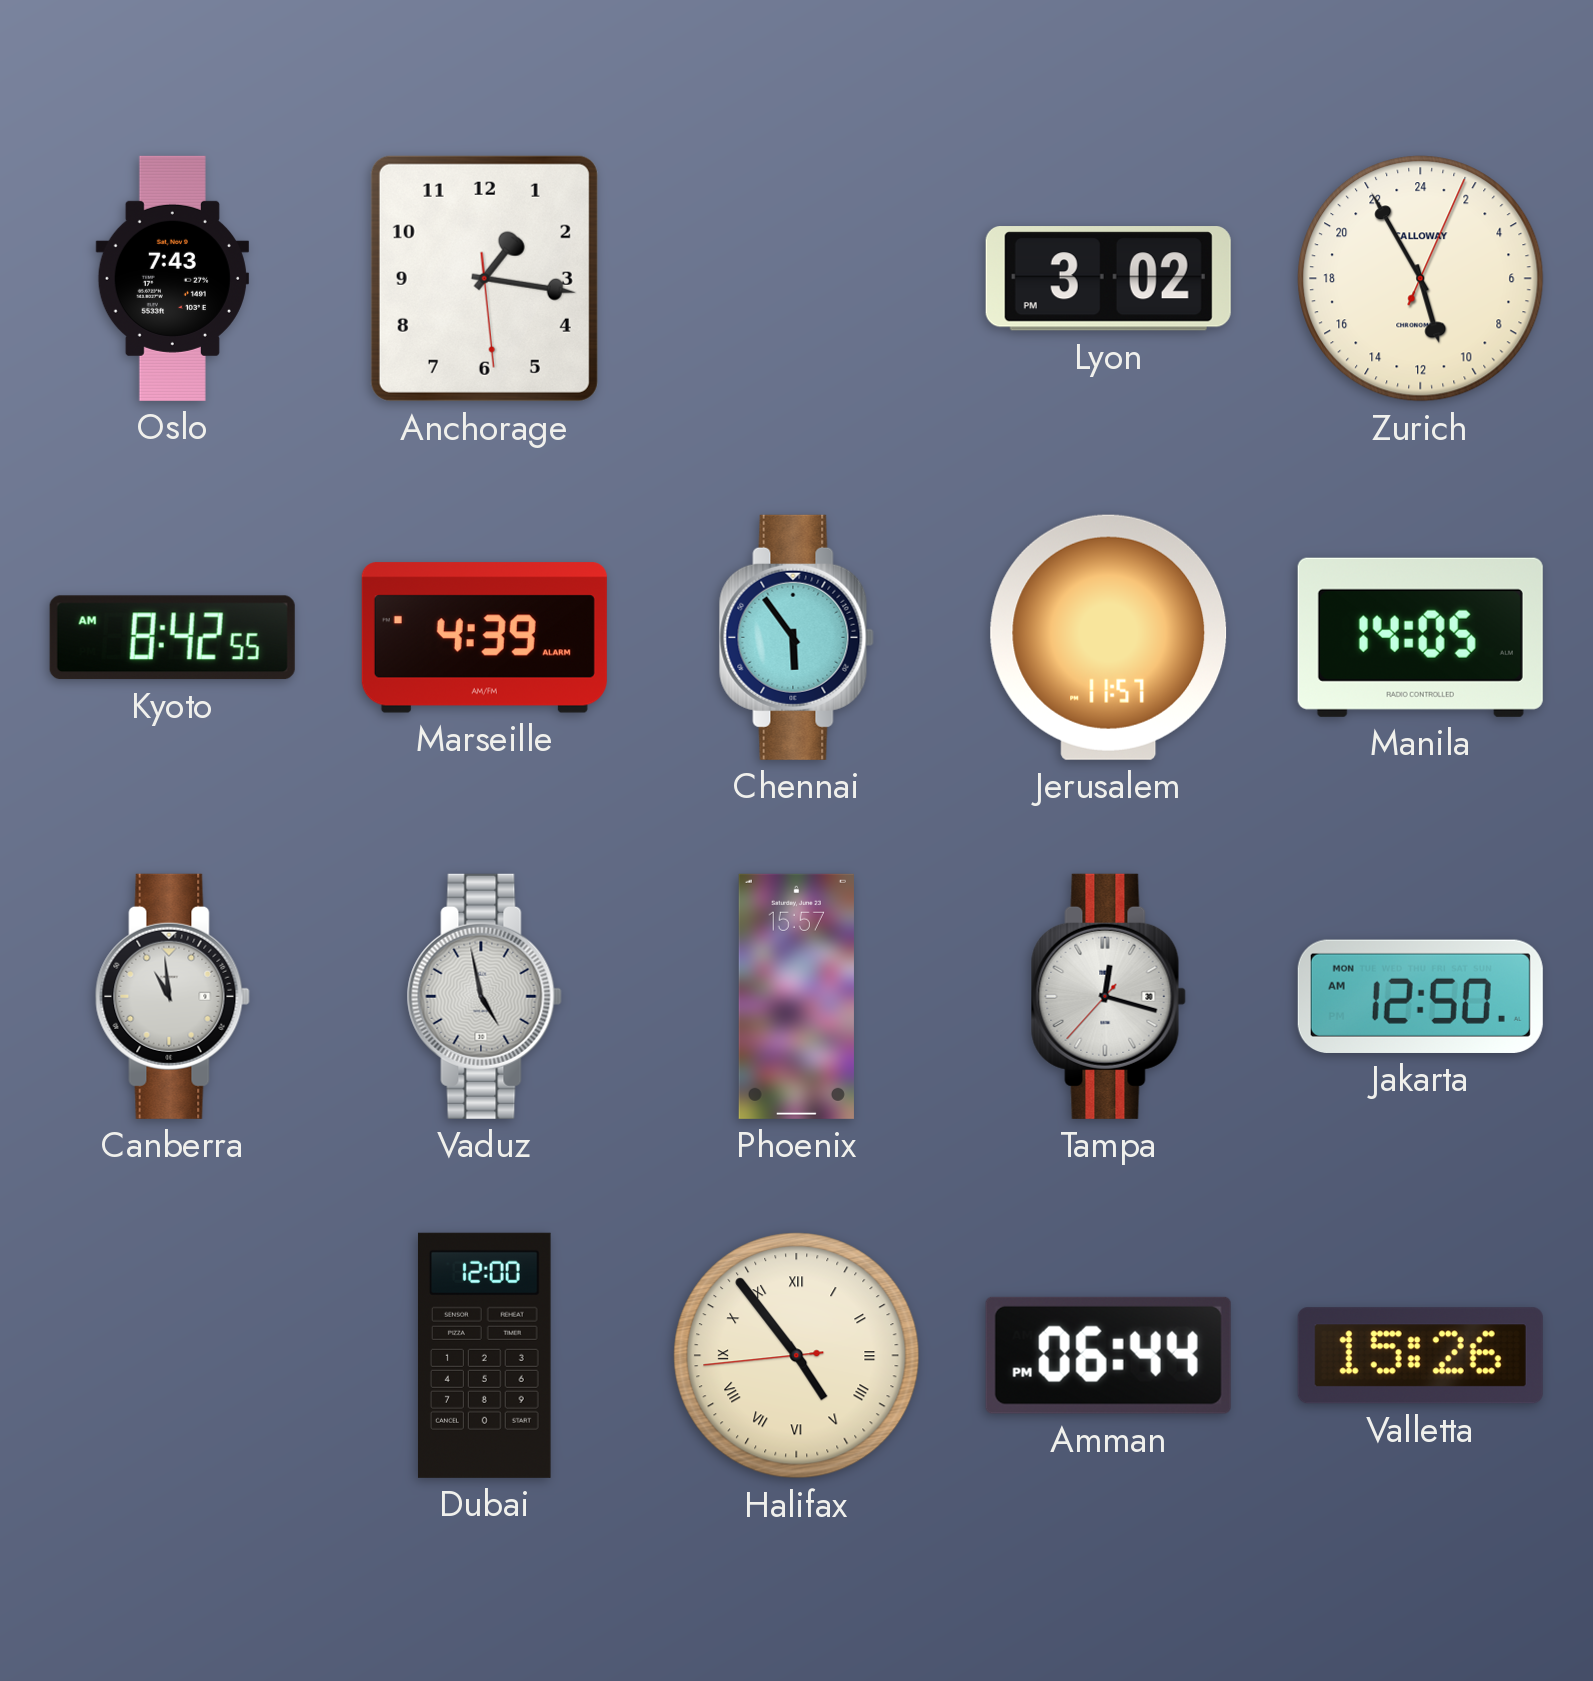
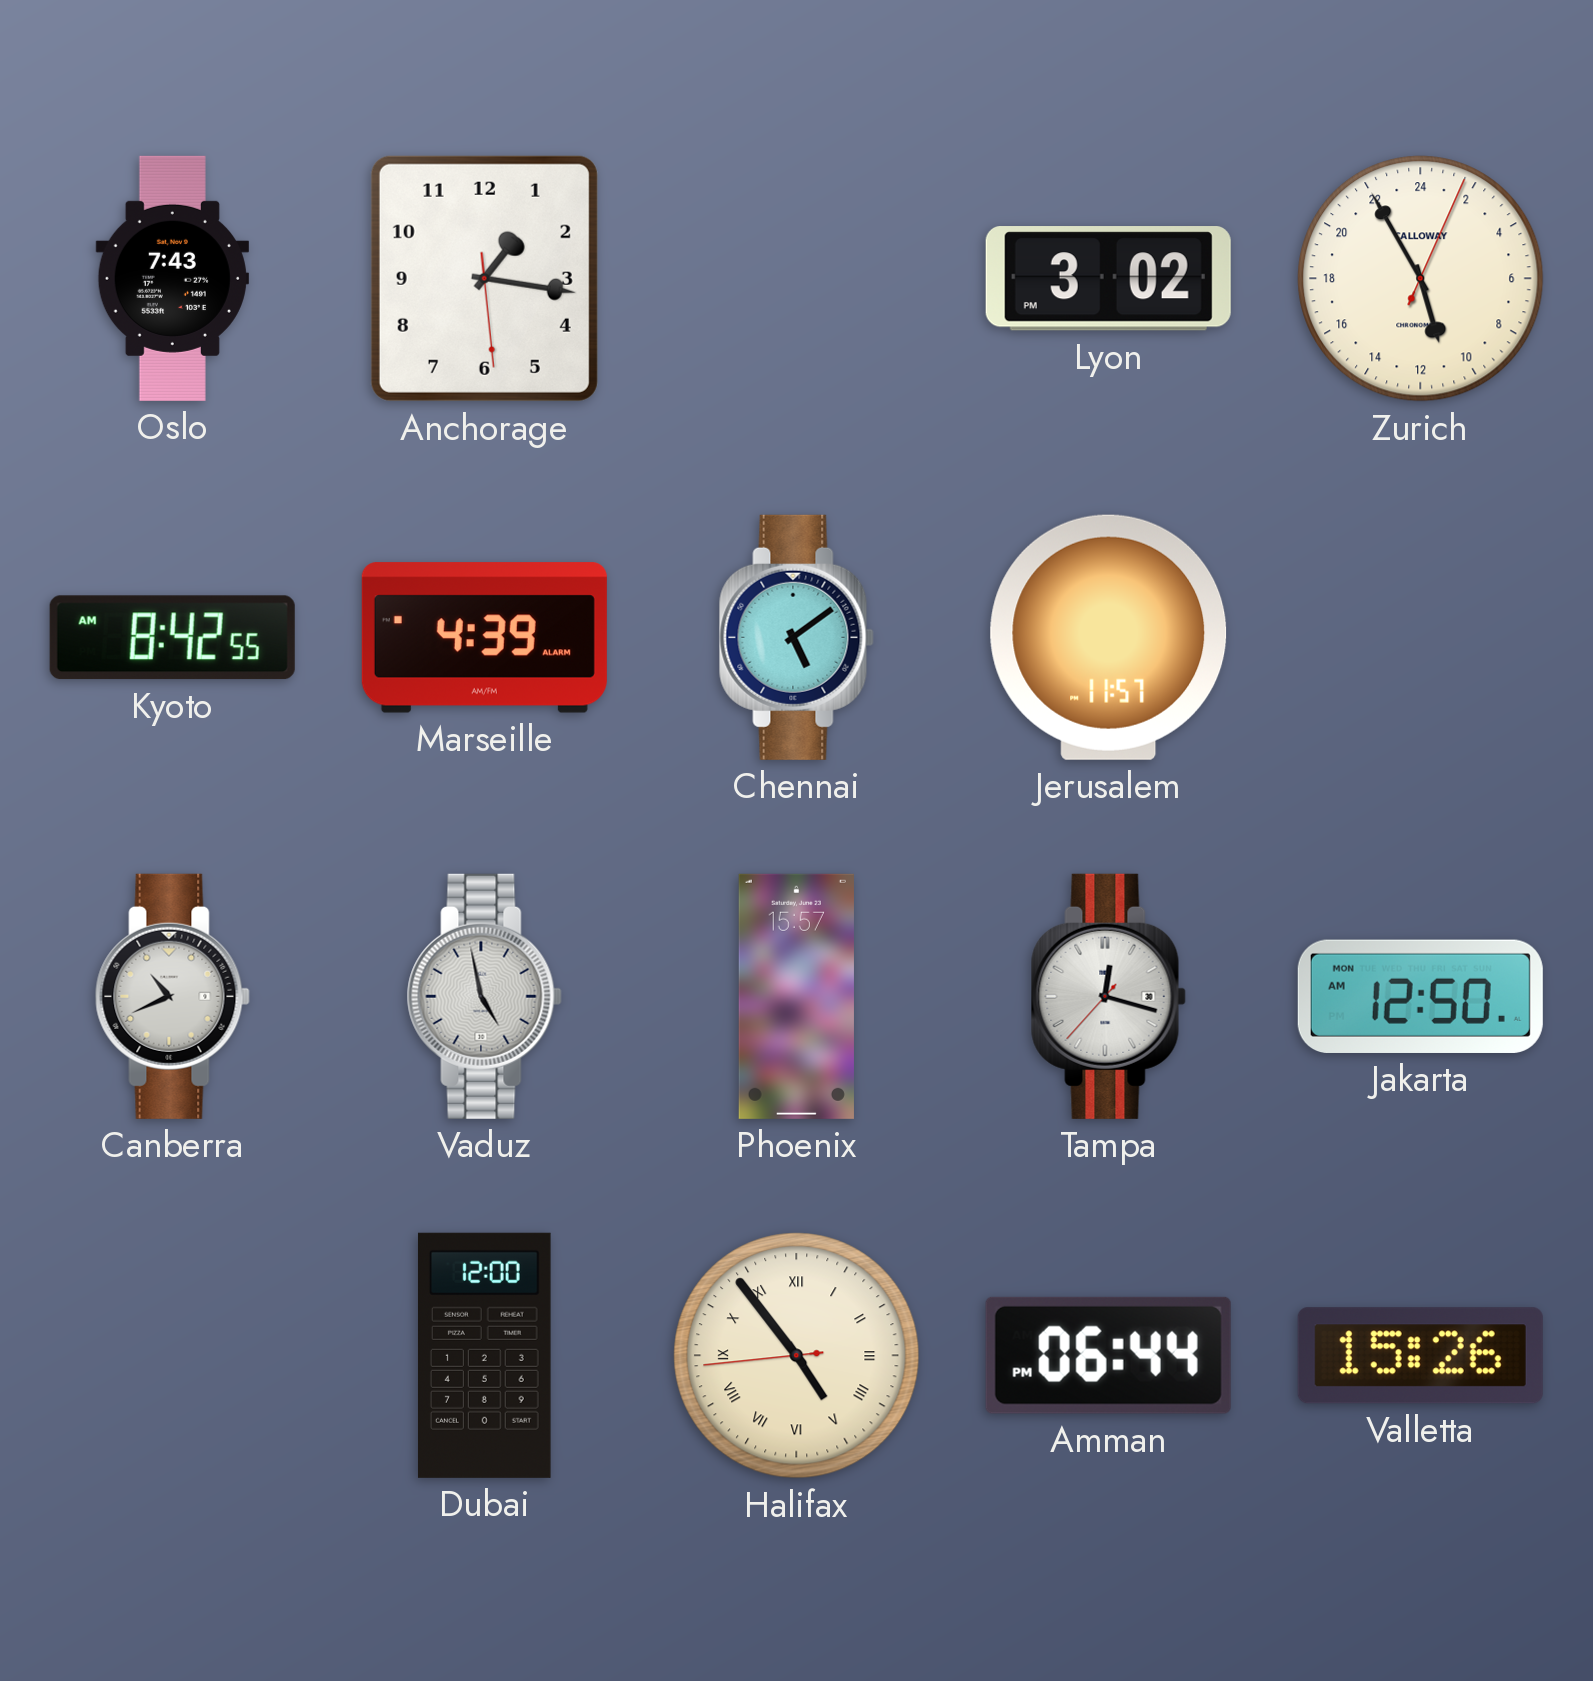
Chennai: 5:54 -> 5:09
Manila: 14:05 -> none
Canberra: 10:59 -> 10:41
